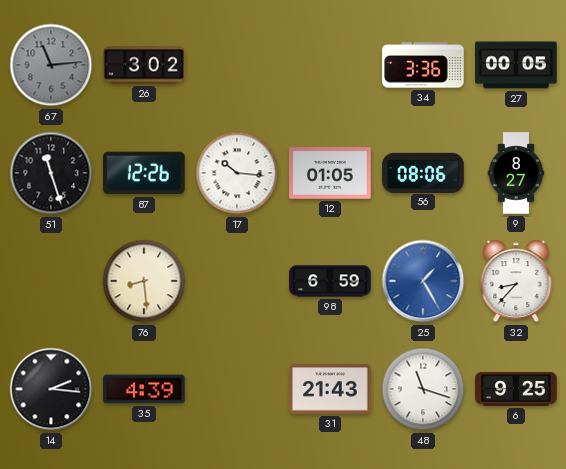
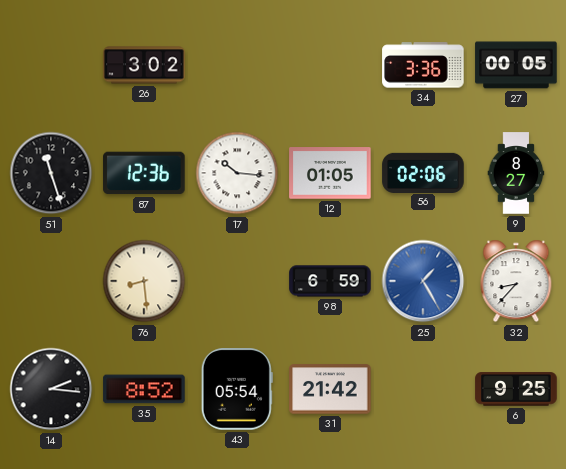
67: 11:14 -> none
87: 12:26 -> 12:36
56: 08:06 -> 02:06
35: 4:39 -> 8:52
43: none -> 05:54
31: 21:43 -> 21:42
48: 11:18 -> none
